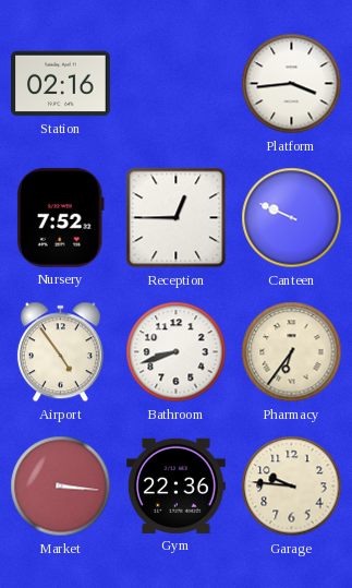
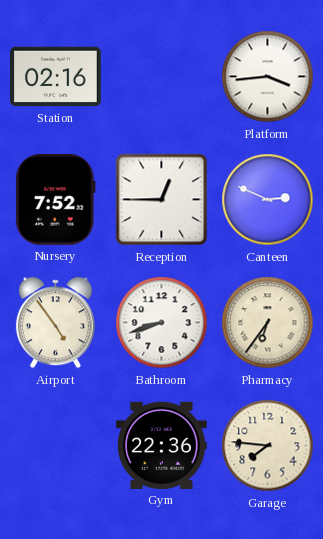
Canteen: 9:49 -> 2:49
Market: 3:16 -> none
Garage: 9:46 -> 7:46
